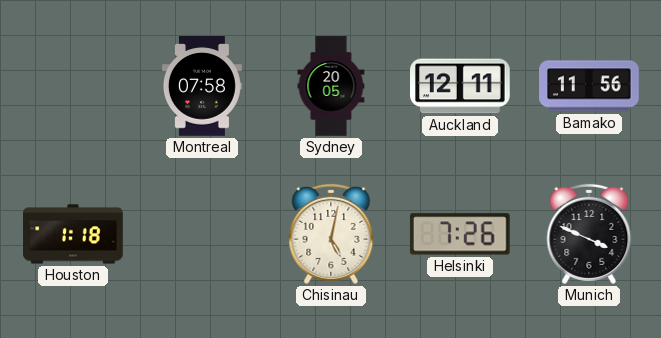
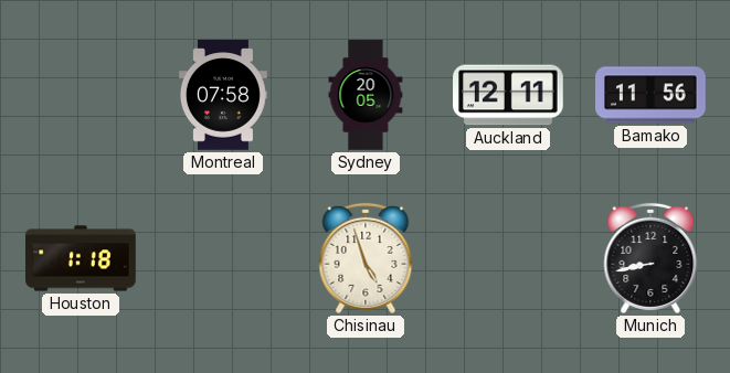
Chisinau: 5:02 -> 4:57
Helsinki: 7:26 -> none
Munich: 3:49 -> 8:43
